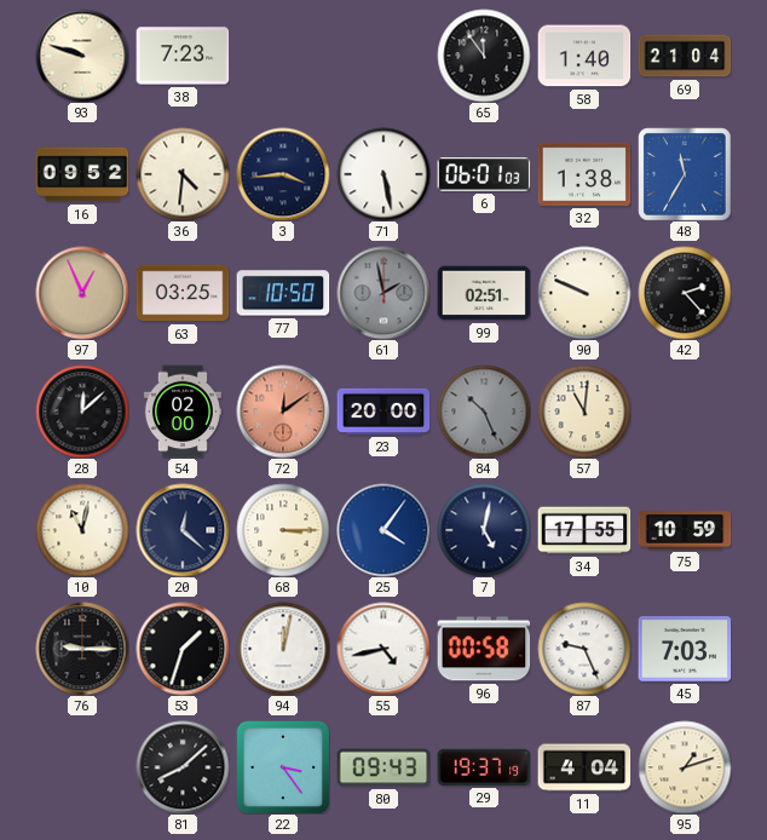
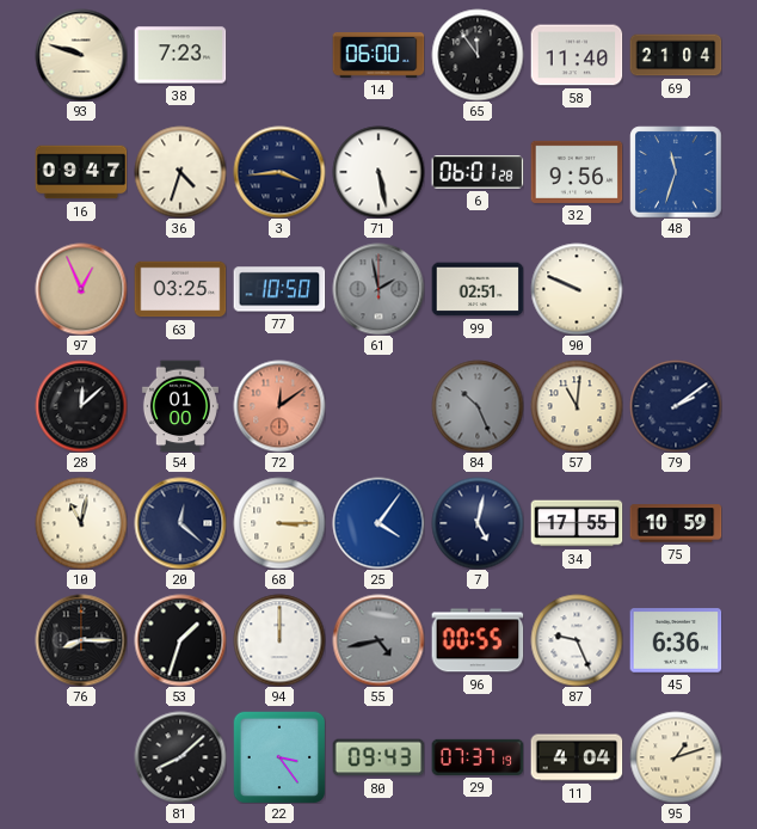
14: none -> 06:00
58: 1:40 -> 11:40
16: 09:52 -> 09:47
36: 4:31 -> 4:33
6: 06:01:03 -> 06:01:28
32: 1:38 -> 9:56
48: 11:35 -> 11:33
42: 2:23 -> none
54: 02:00 -> 01:00
23: 20:00 -> none
79: none -> 2:09
76: 9:15 -> 8:15
94: 12:02 -> 12:00
55 dial: white -> grey
96: 00:58 -> 00:55
45: 7:03 -> 6:36
29: 19:37 -> 07:37
